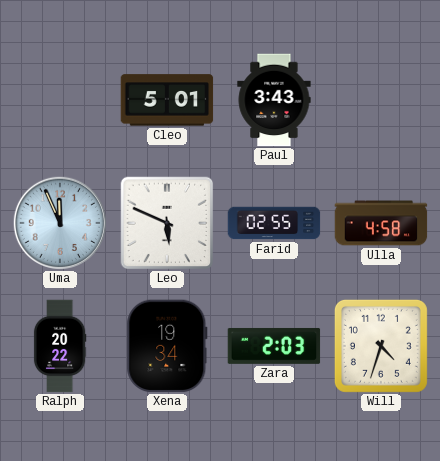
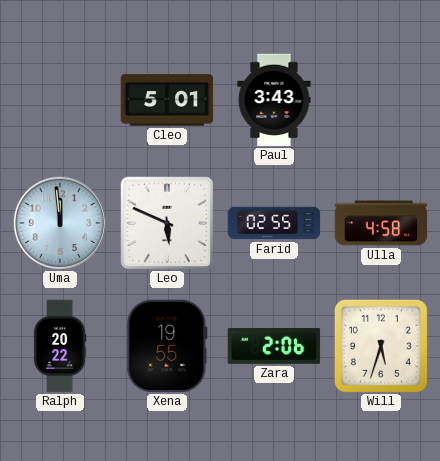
Uma: 11:56 -> 11:59
Xena: 19:34 -> 19:55
Zara: 2:03 -> 2:06
Will: 4:33 -> 5:33
